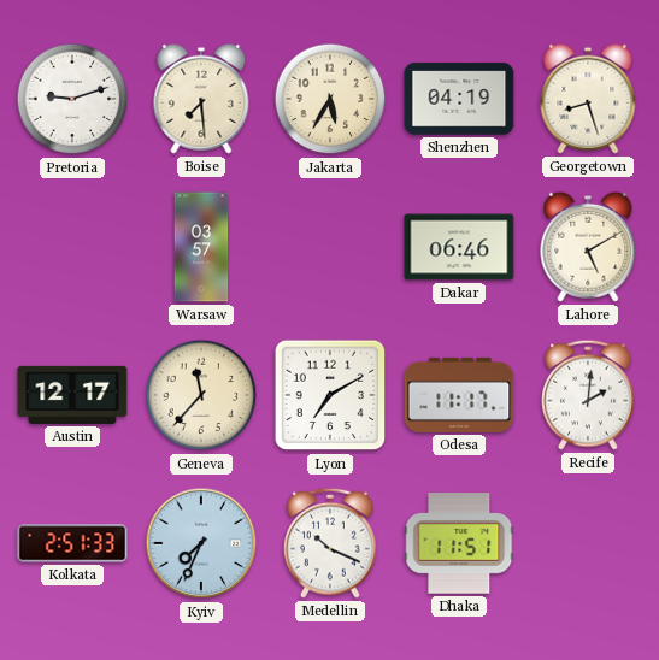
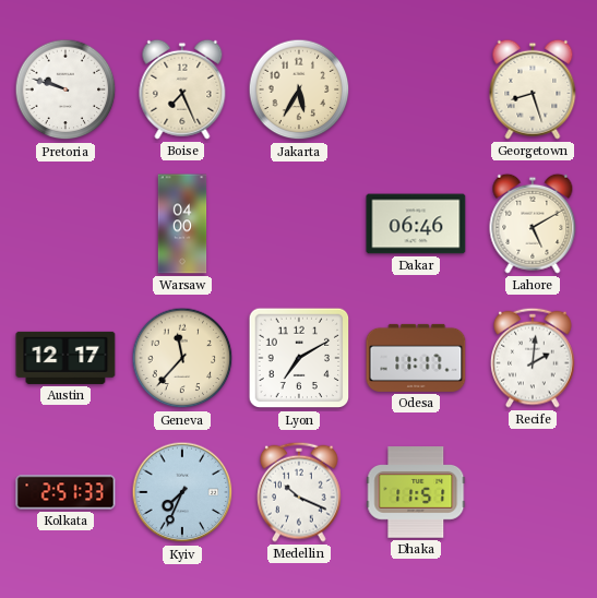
Pretoria: 9:12 -> 9:48
Boise: 7:29 -> 7:26
Shenzhen: 04:19 -> none
Warsaw: 03:57 -> 04:00
